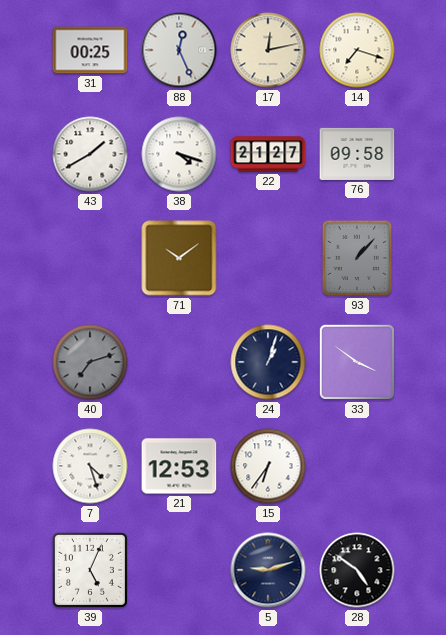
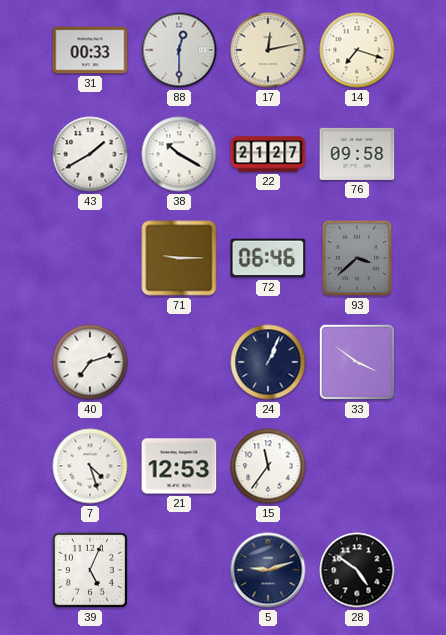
31: 00:25 -> 00:33
88: 12:26 -> 12:30
38: 4:18 -> 10:20
71: 10:09 -> 9:15
72: none -> 06:46
93: 1:07 -> 3:38
40 dial: grey -> white
24: 1:03 -> 1:04
15: 6:36 -> 11:36
